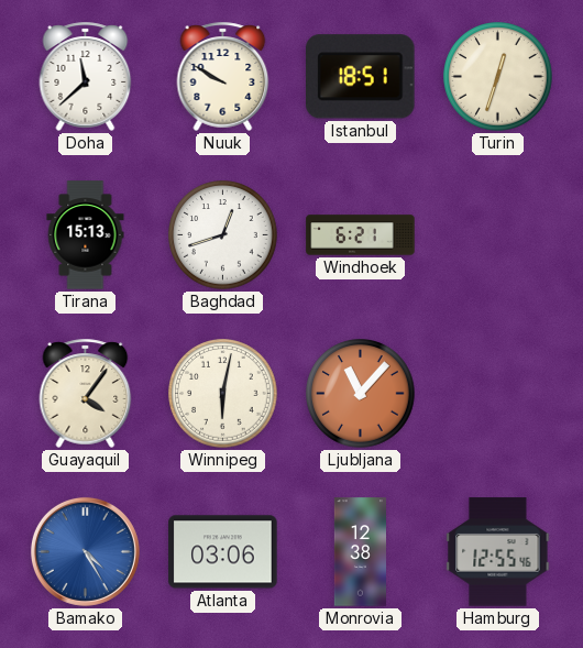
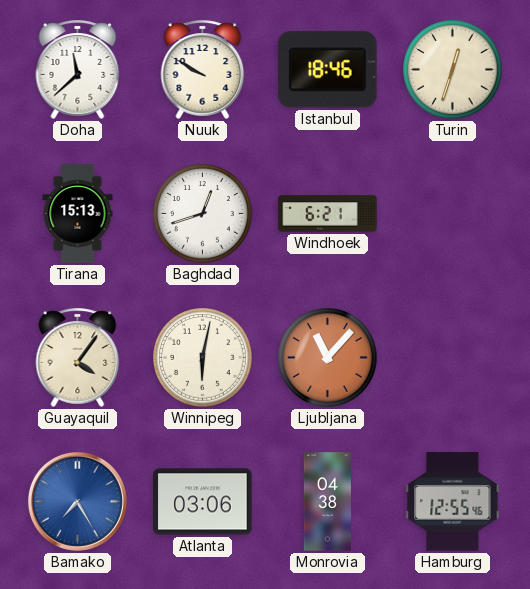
Istanbul: 18:51 -> 18:46
Bamako: 4:25 -> 7:25
Monrovia: 12:38 -> 04:38
